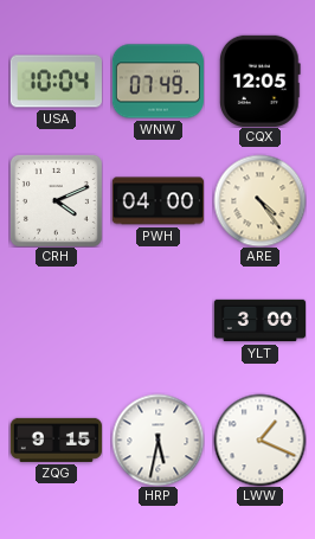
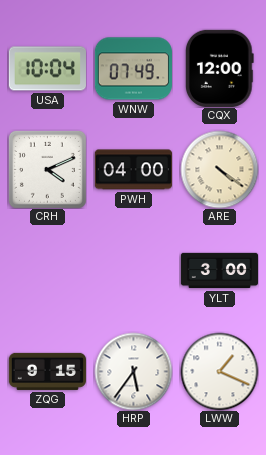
CQX: 12:05 -> 12:00
ARE: 4:24 -> 4:21
HRP: 5:32 -> 5:36
